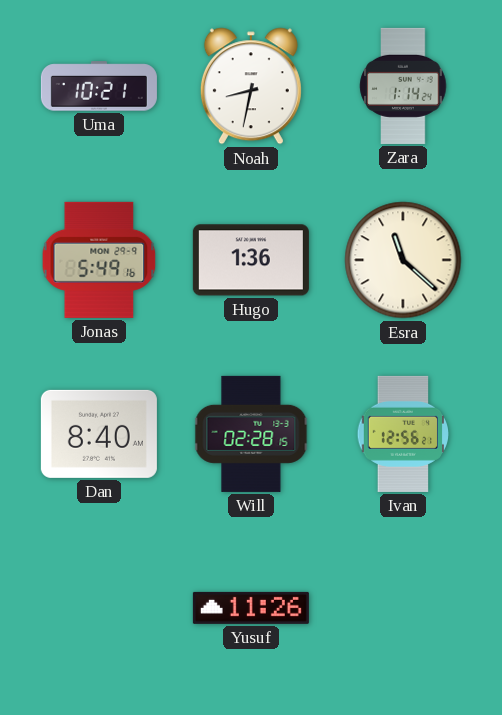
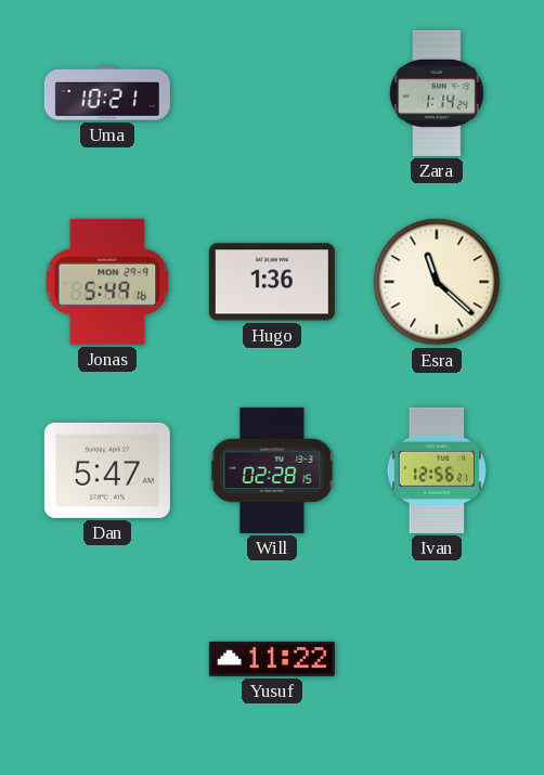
Noah: 8:32 -> none
Dan: 8:40 -> 5:47
Yusuf: 11:26 -> 11:22
